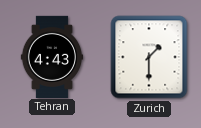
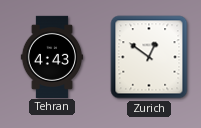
Zurich: 1:30 -> 12:51
